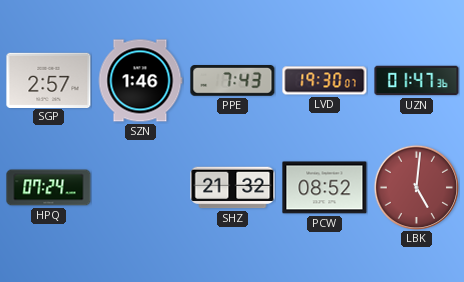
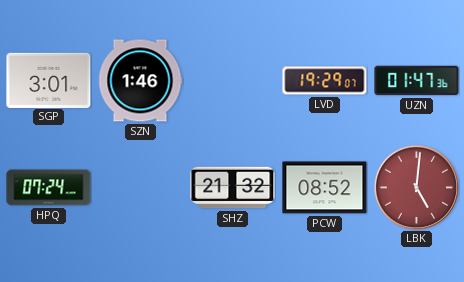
SGP: 2:57 -> 3:01
PPE: 7:43 -> none
LVD: 19:30 -> 19:29
